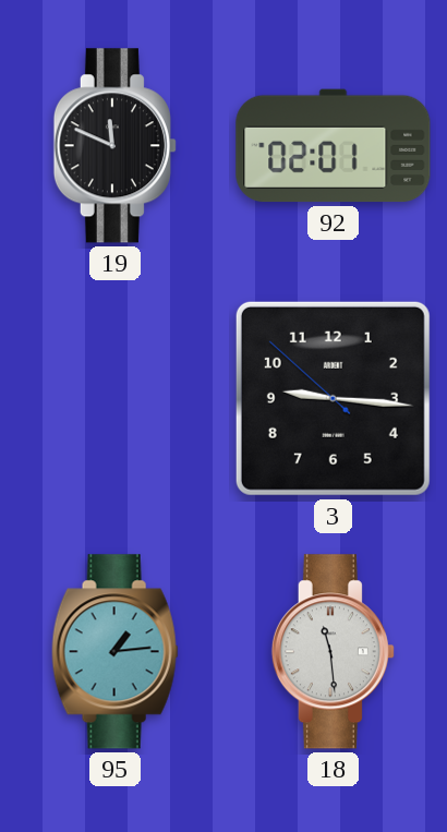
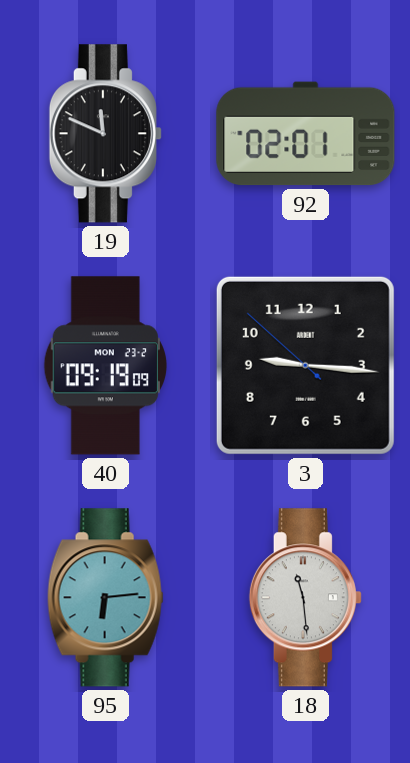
40: none -> 09:19
95: 1:14 -> 6:14
